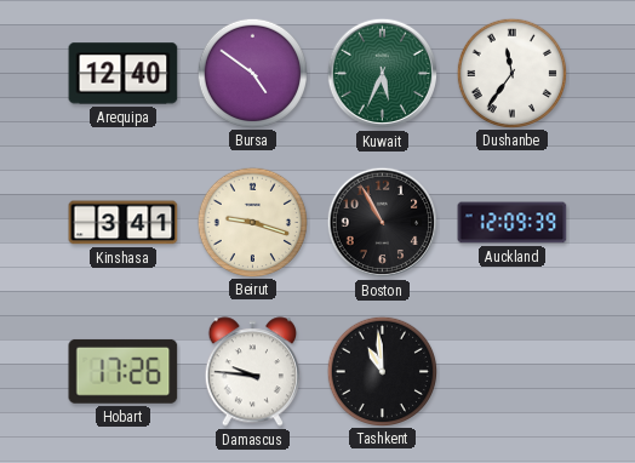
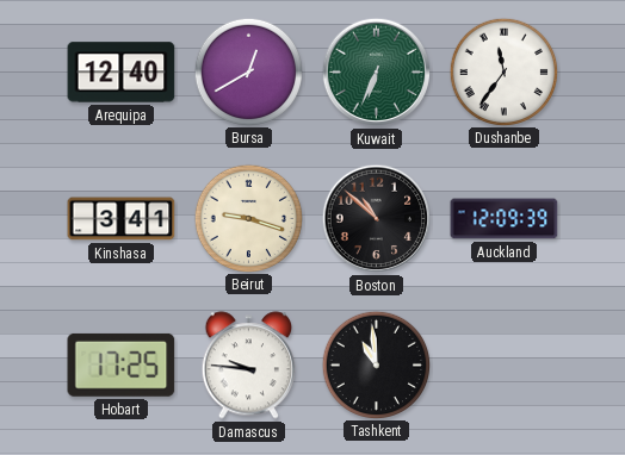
Bursa: 4:51 -> 12:40
Kuwait: 5:34 -> 6:34
Boston: 10:55 -> 10:52
Hobart: 17:26 -> 17:25
